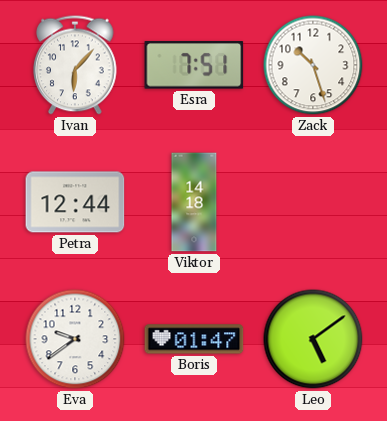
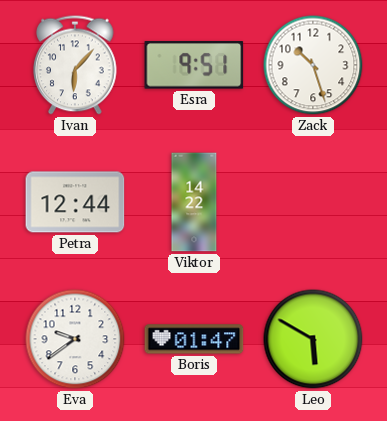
Esra: 7:51 -> 9:51
Viktor: 14:18 -> 14:22
Leo: 5:09 -> 5:50
